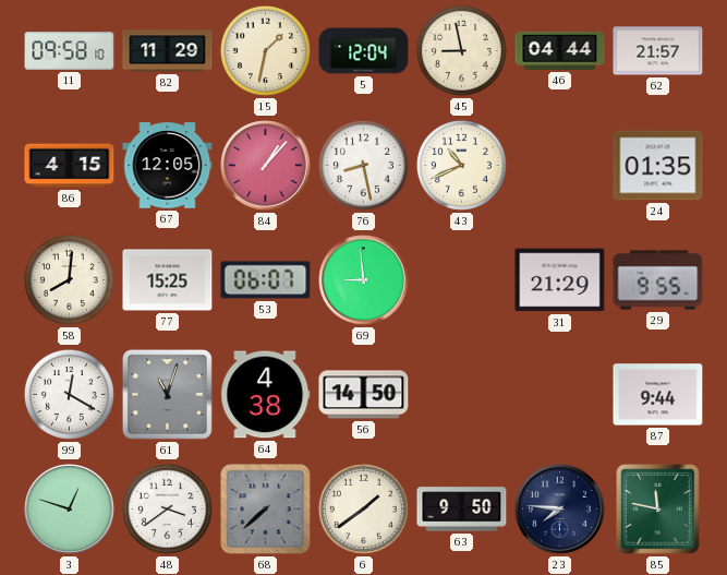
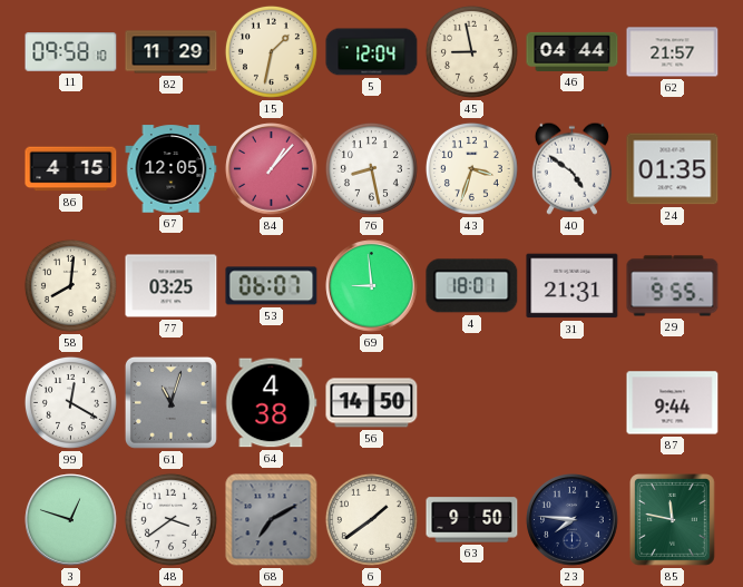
43: 10:41 -> 3:33
40: none -> 4:51
77: 15:25 -> 03:25
4: none -> 18:01
31: 21:29 -> 21:31
68: 7:38 -> 7:10
